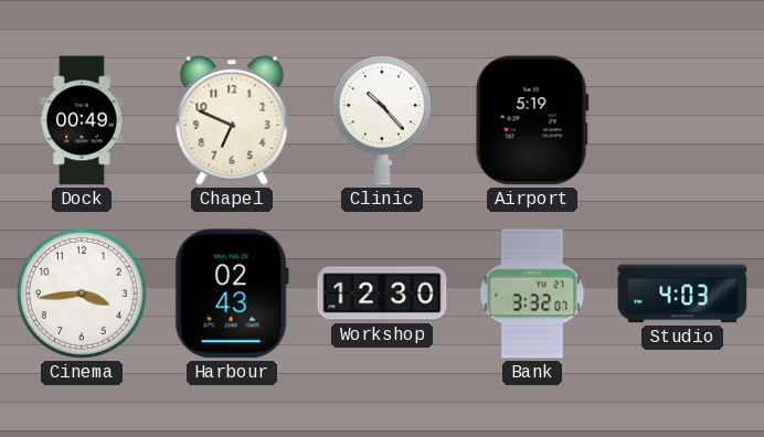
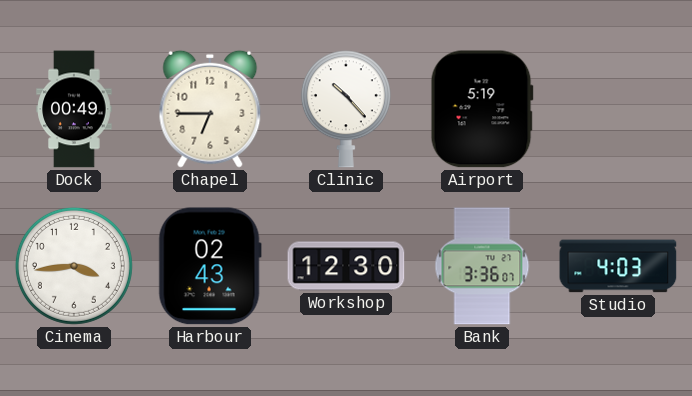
Chapel: 6:49 -> 6:45
Bank: 3:32 -> 3:36
